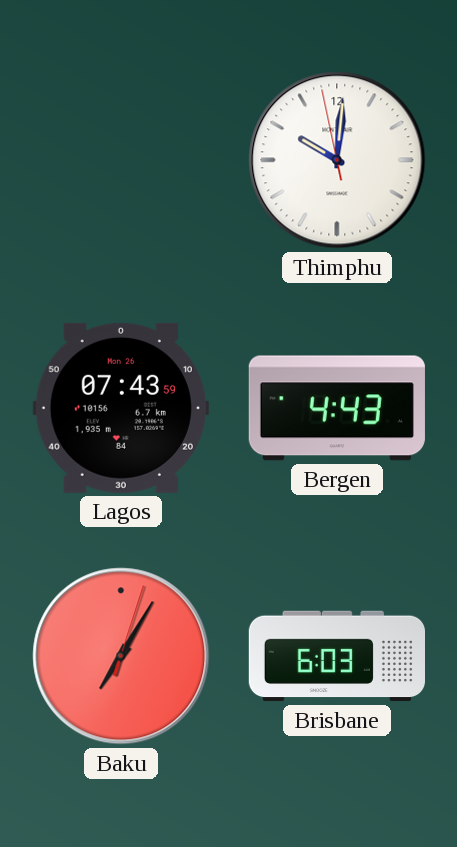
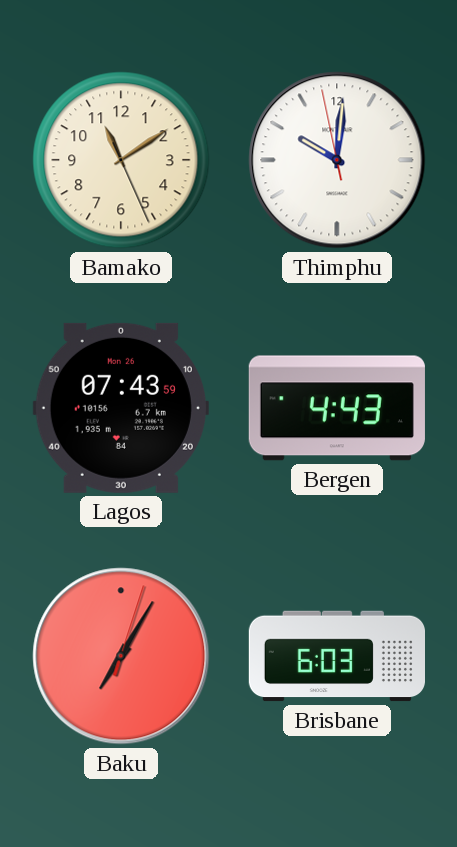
Bamako: none -> 11:09
